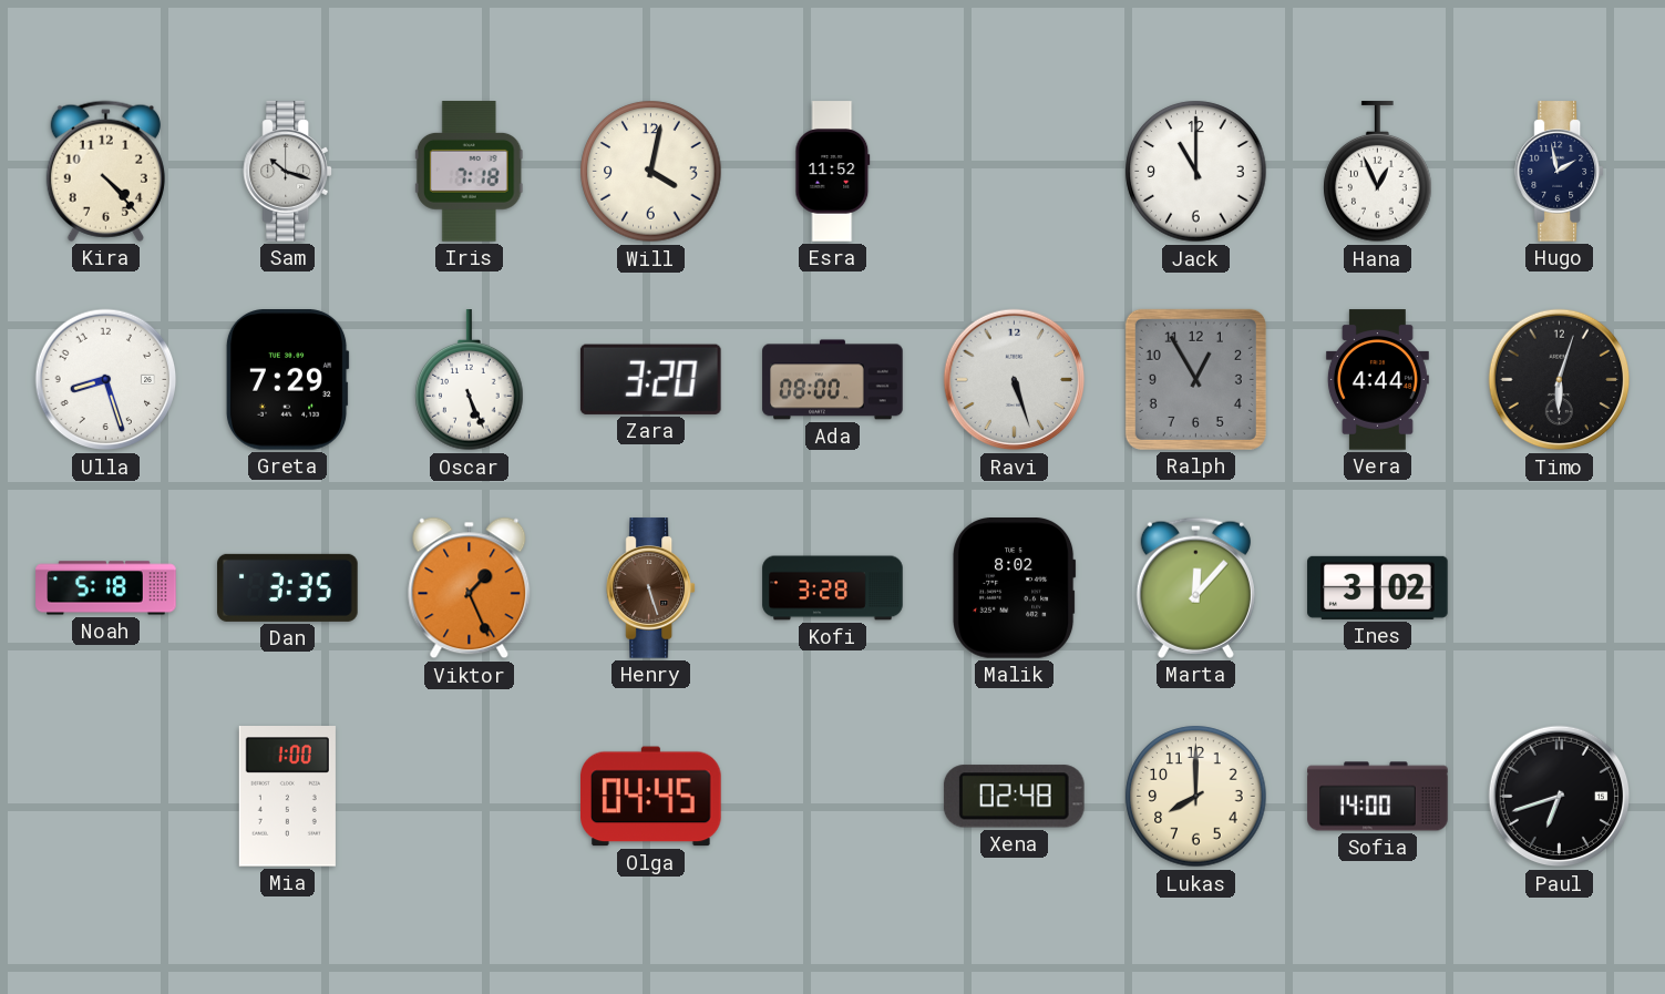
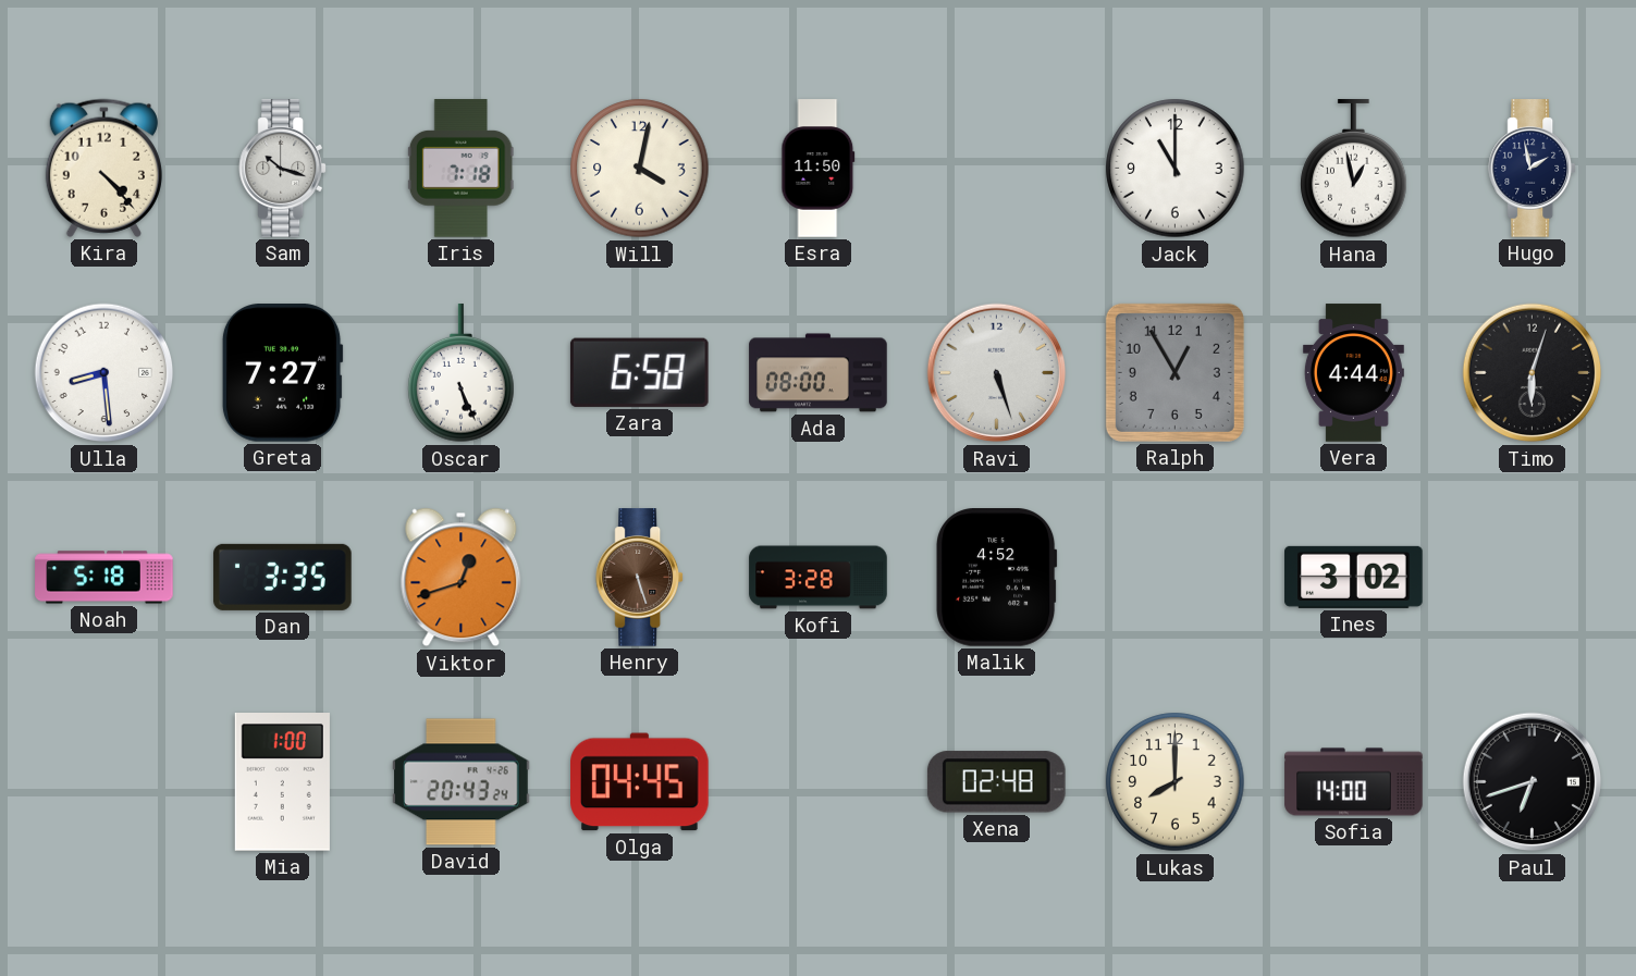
Esra: 11:52 -> 11:50
Hana: 12:56 -> 12:58
Ulla: 8:27 -> 8:29
Greta: 7:29 -> 7:27
Zara: 3:20 -> 6:58
Viktor: 1:26 -> 12:42
Malik: 8:02 -> 4:52
Marta: 12:07 -> none
David: none -> 20:43
